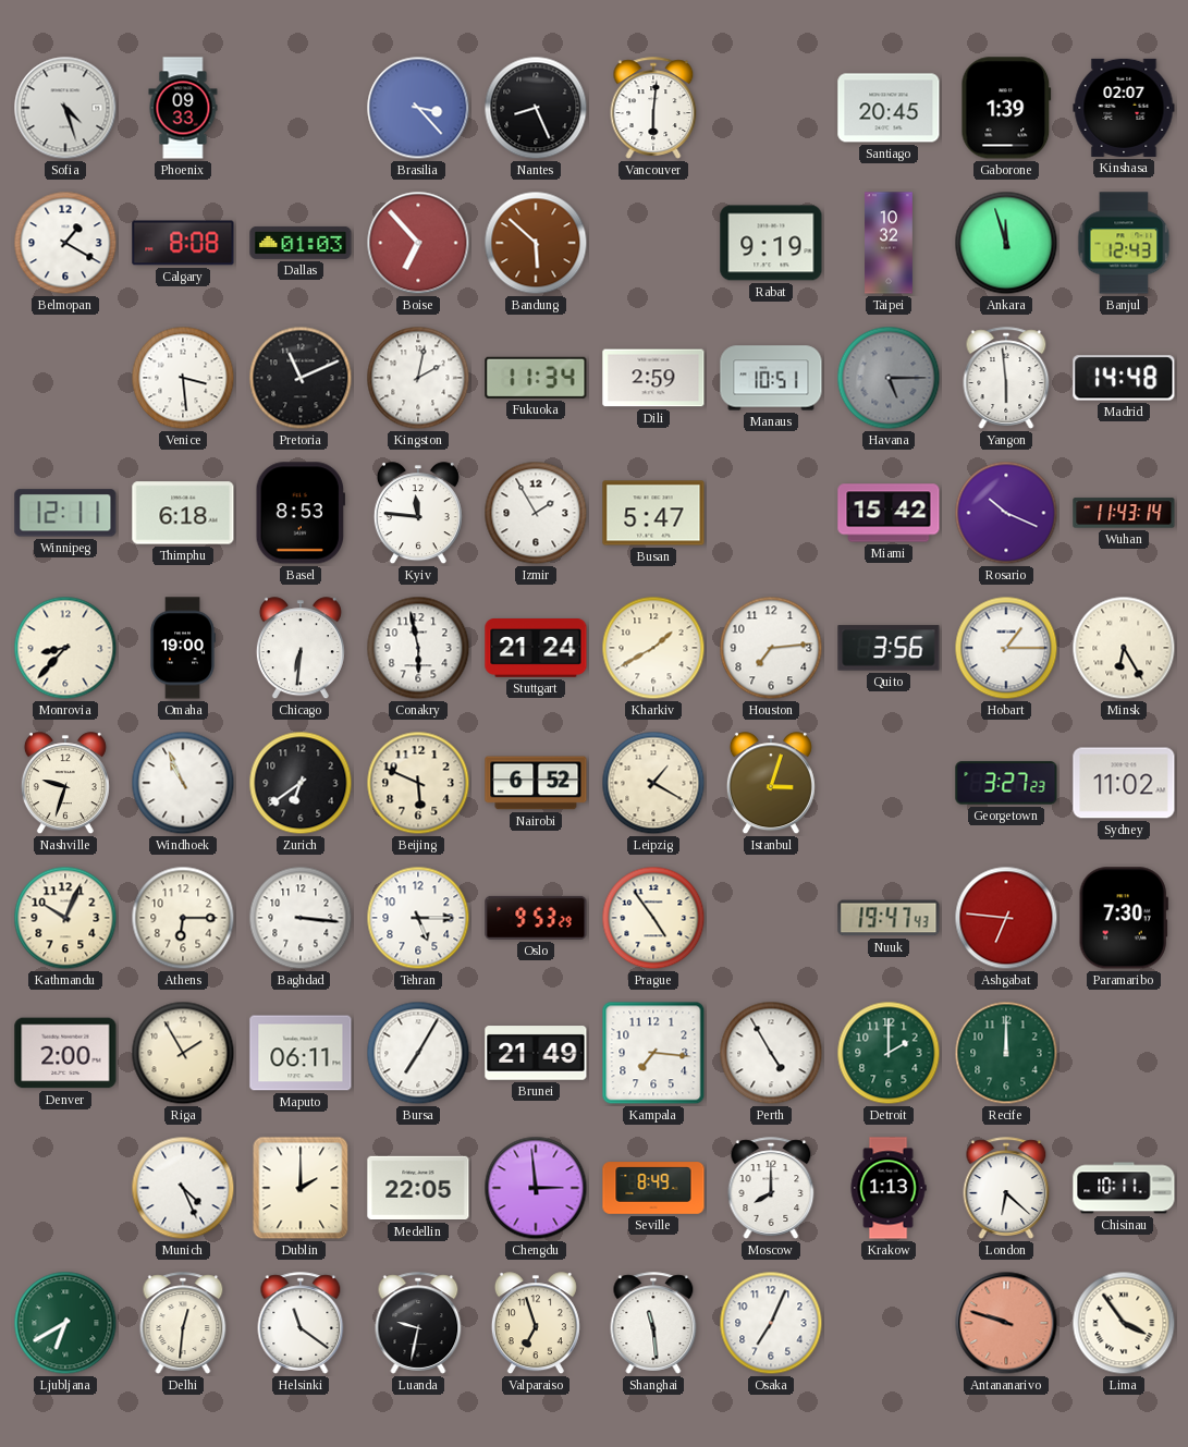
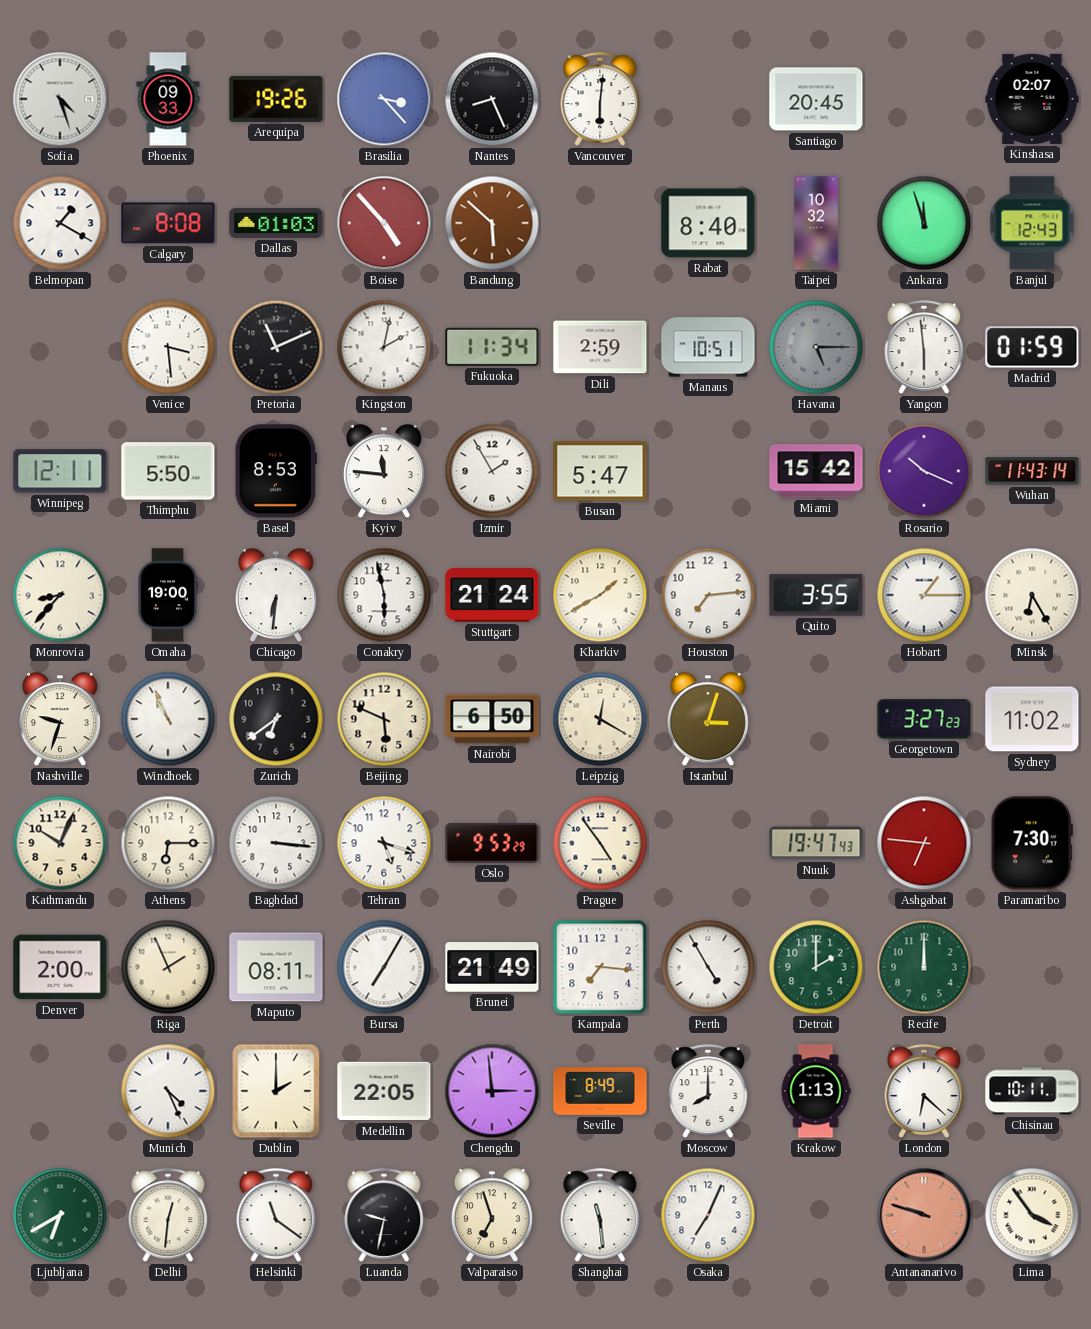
Arequipa: none -> 19:26
Gaborone: 1:39 -> none
Boise: 6:53 -> 4:53
Rabat: 9:19 -> 8:40
Madrid: 14:48 -> 01:59
Thimphu: 6:18 -> 5:50
Quito: 3:56 -> 3:55
Nairobi: 6:52 -> 6:50
Leipzig: 1:20 -> 12:20
Tehran: 5:15 -> 5:18
Riga: 1:55 -> 1:56
Maputo: 06:11 -> 08:11
